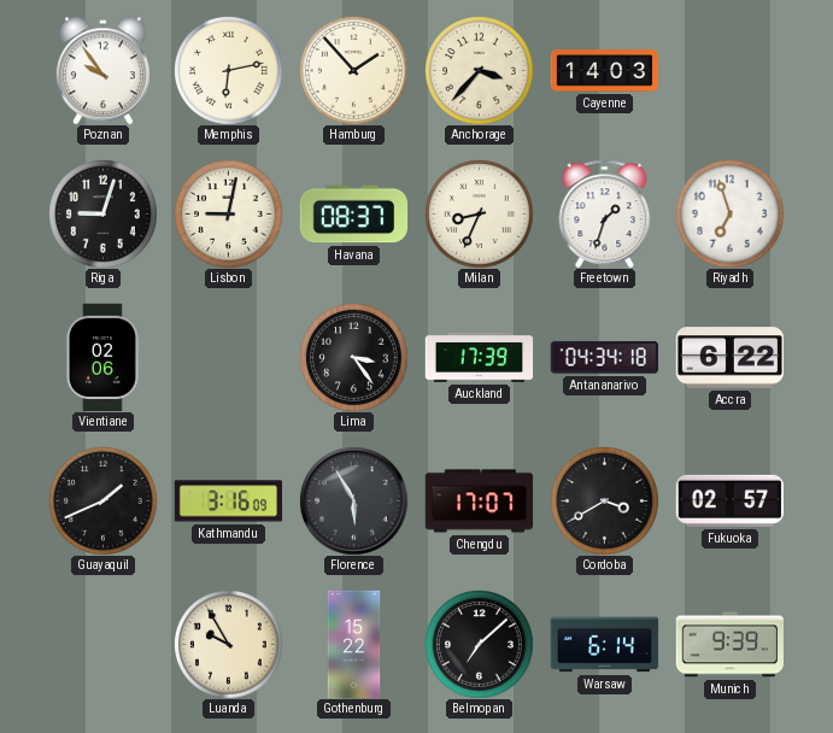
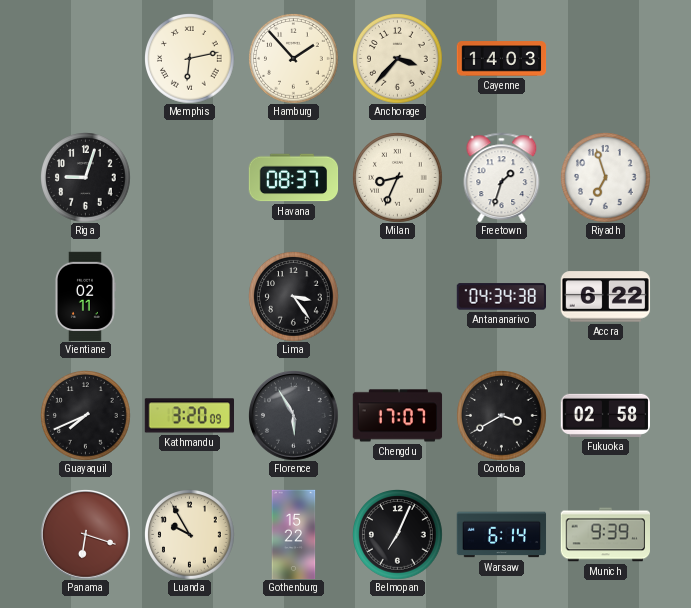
Poznan: 9:54 -> none
Lisbon: 9:02 -> none
Vientiane: 02:06 -> 02:11
Auckland: 17:39 -> none
Antananarivo: 04:34:18 -> 04:34:38
Guayaquil: 1:41 -> 7:41
Kathmandu: 3:16 -> 3:20
Fukuoka: 02:57 -> 02:58
Panama: none -> 6:18
Belmopan: 7:08 -> 7:04
